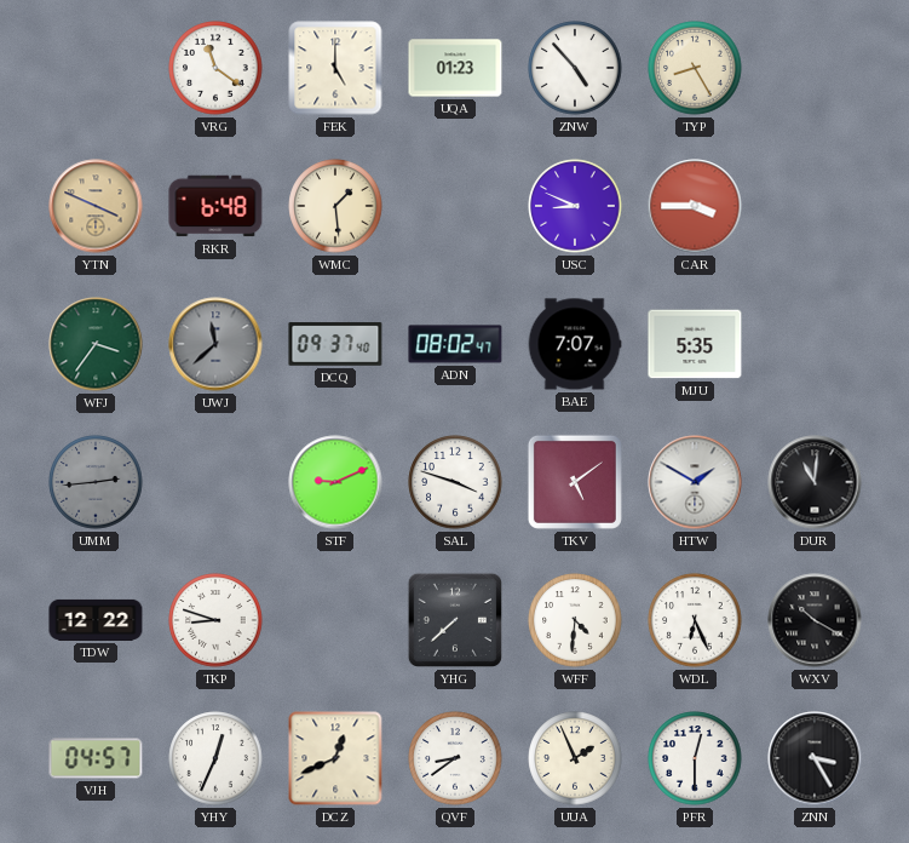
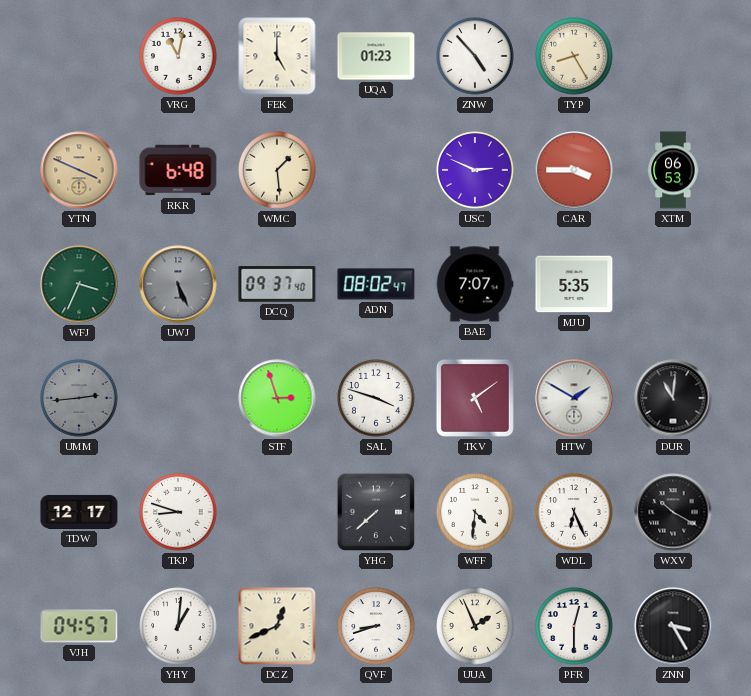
VRG: 11:21 -> 11:02
USC: 8:49 -> 2:49
XTM: none -> 06:53
WFJ: 3:36 -> 3:34
UWJ: 11:38 -> 5:26
STF: 9:11 -> 2:57
TDW: 12:22 -> 12:17
YHY: 12:34 -> 1:01
QVF: 8:39 -> 8:42
